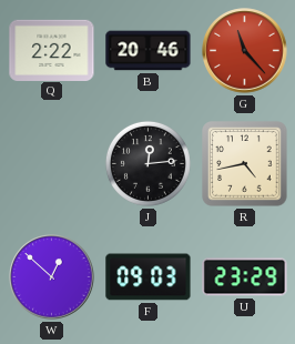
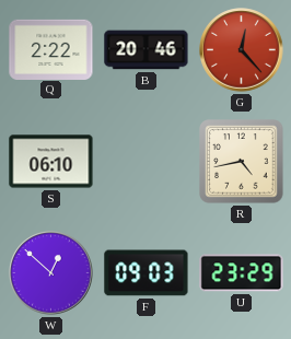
G: 11:23 -> 12:23
S: none -> 06:10
J: 12:14 -> none
